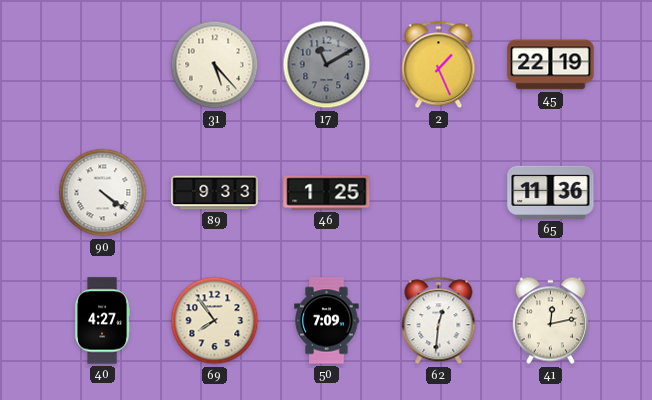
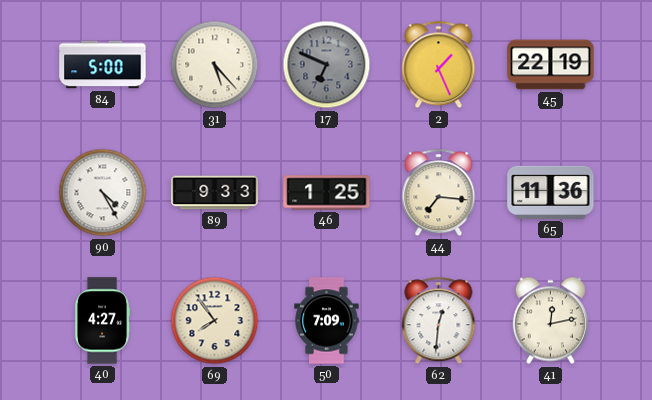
84: none -> 5:00
17: 11:10 -> 6:49
90: 4:21 -> 4:25
44: none -> 7:16
